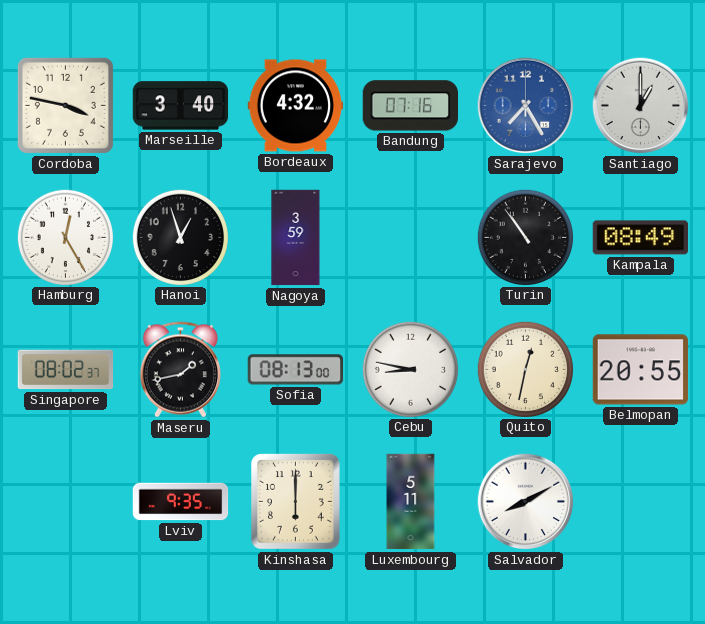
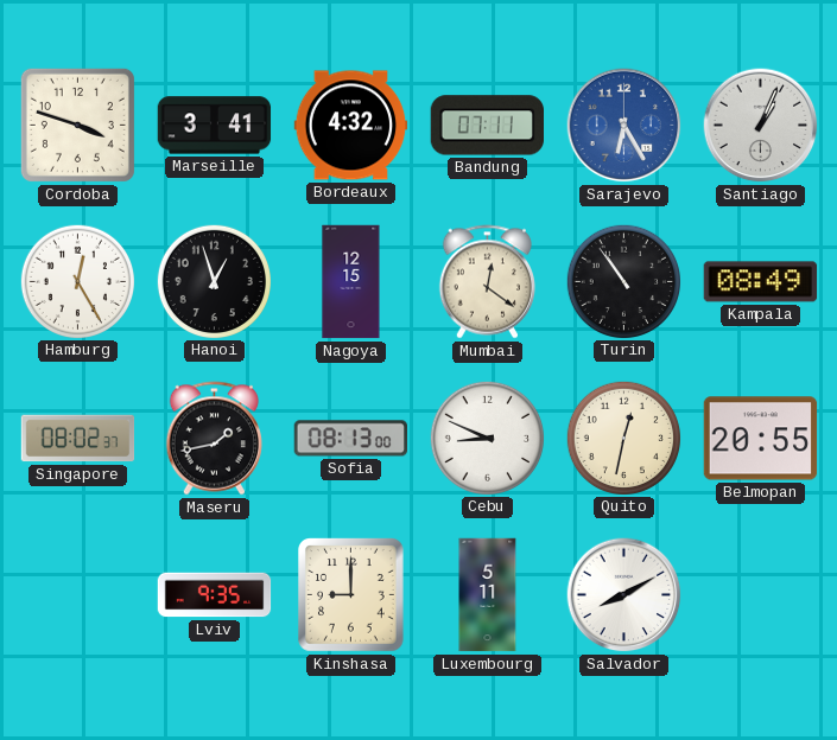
Cordoba: 3:47 -> 3:48
Marseille: 3:40 -> 3:41
Bandung: 07:16 -> 07:11
Sarajevo: 7:25 -> 6:25
Santiago: 1:00 -> 1:04
Nagoya: 3:59 -> 12:15
Mumbai: none -> 12:21
Cebu: 8:47 -> 8:49
Kinshasa: 6:00 -> 9:00
